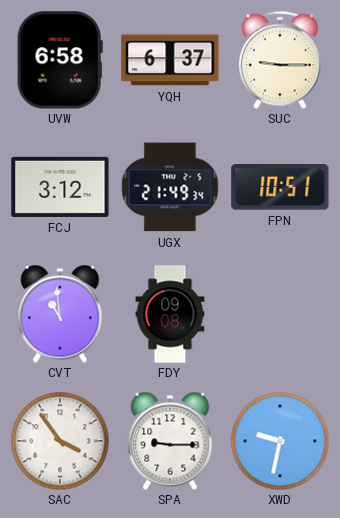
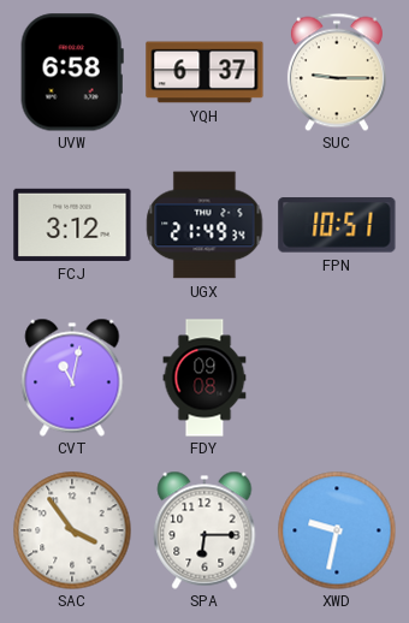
CVT: 10:59 -> 11:02
SPA: 9:15 -> 6:15
